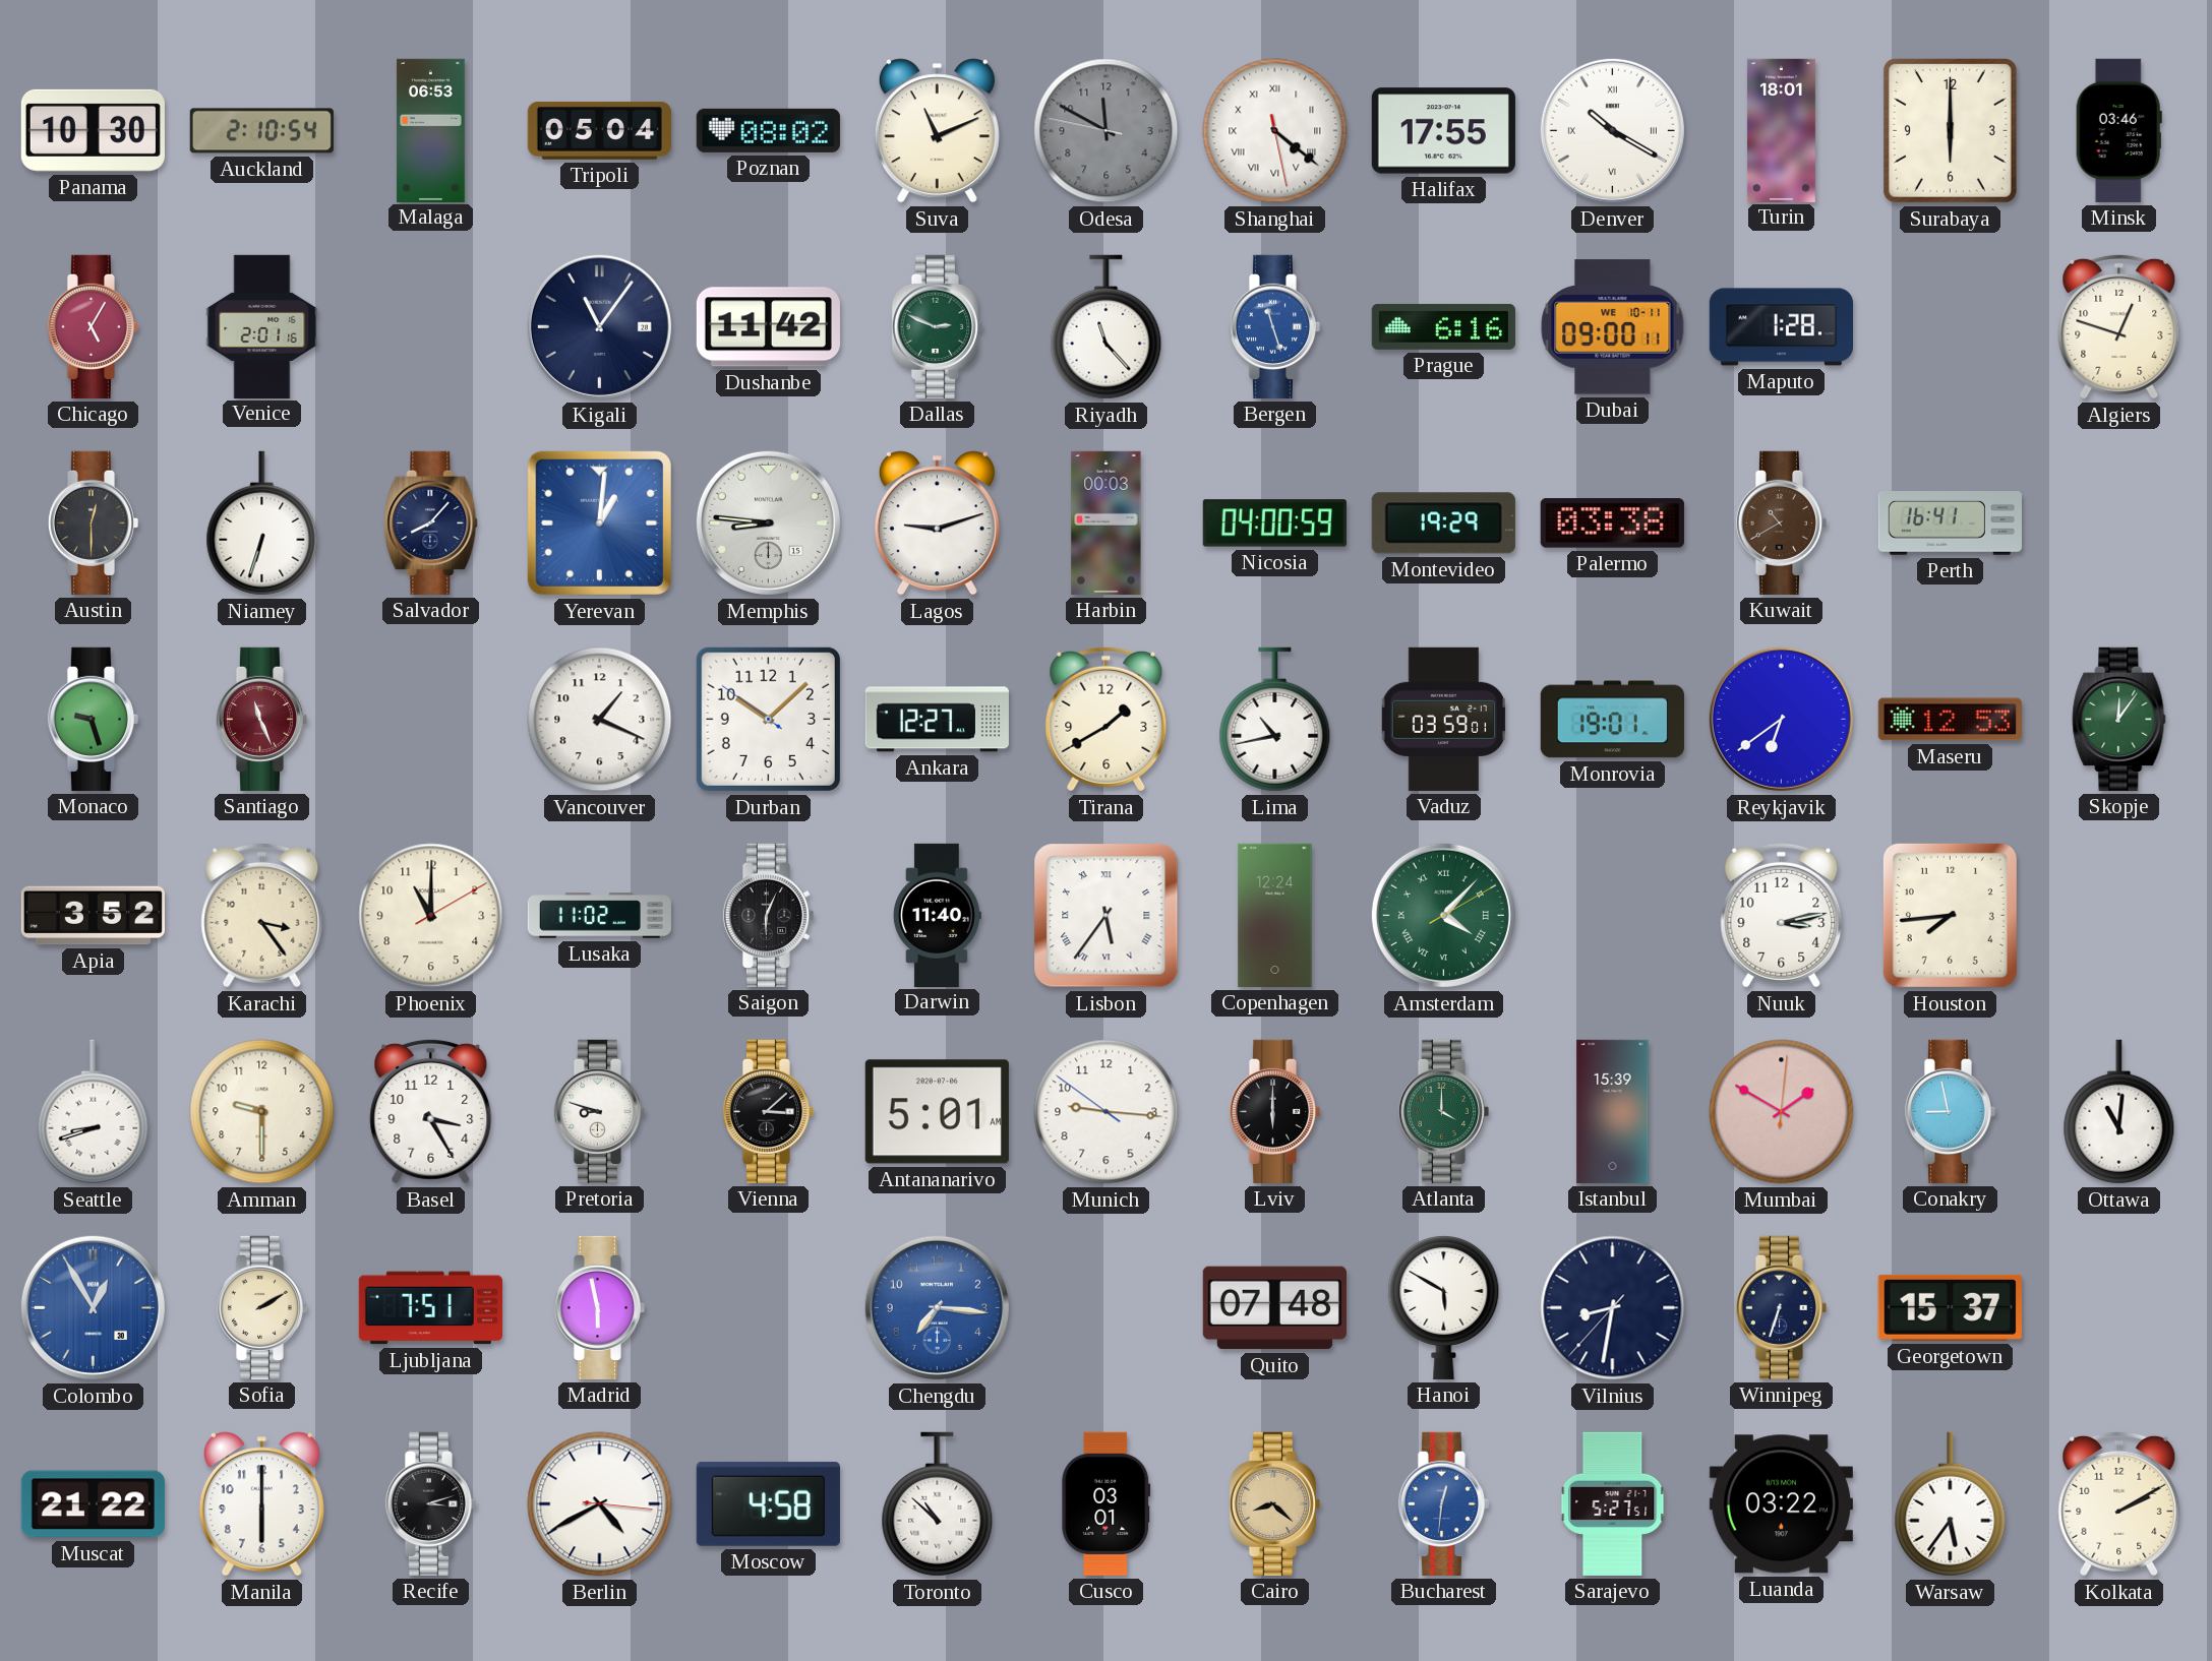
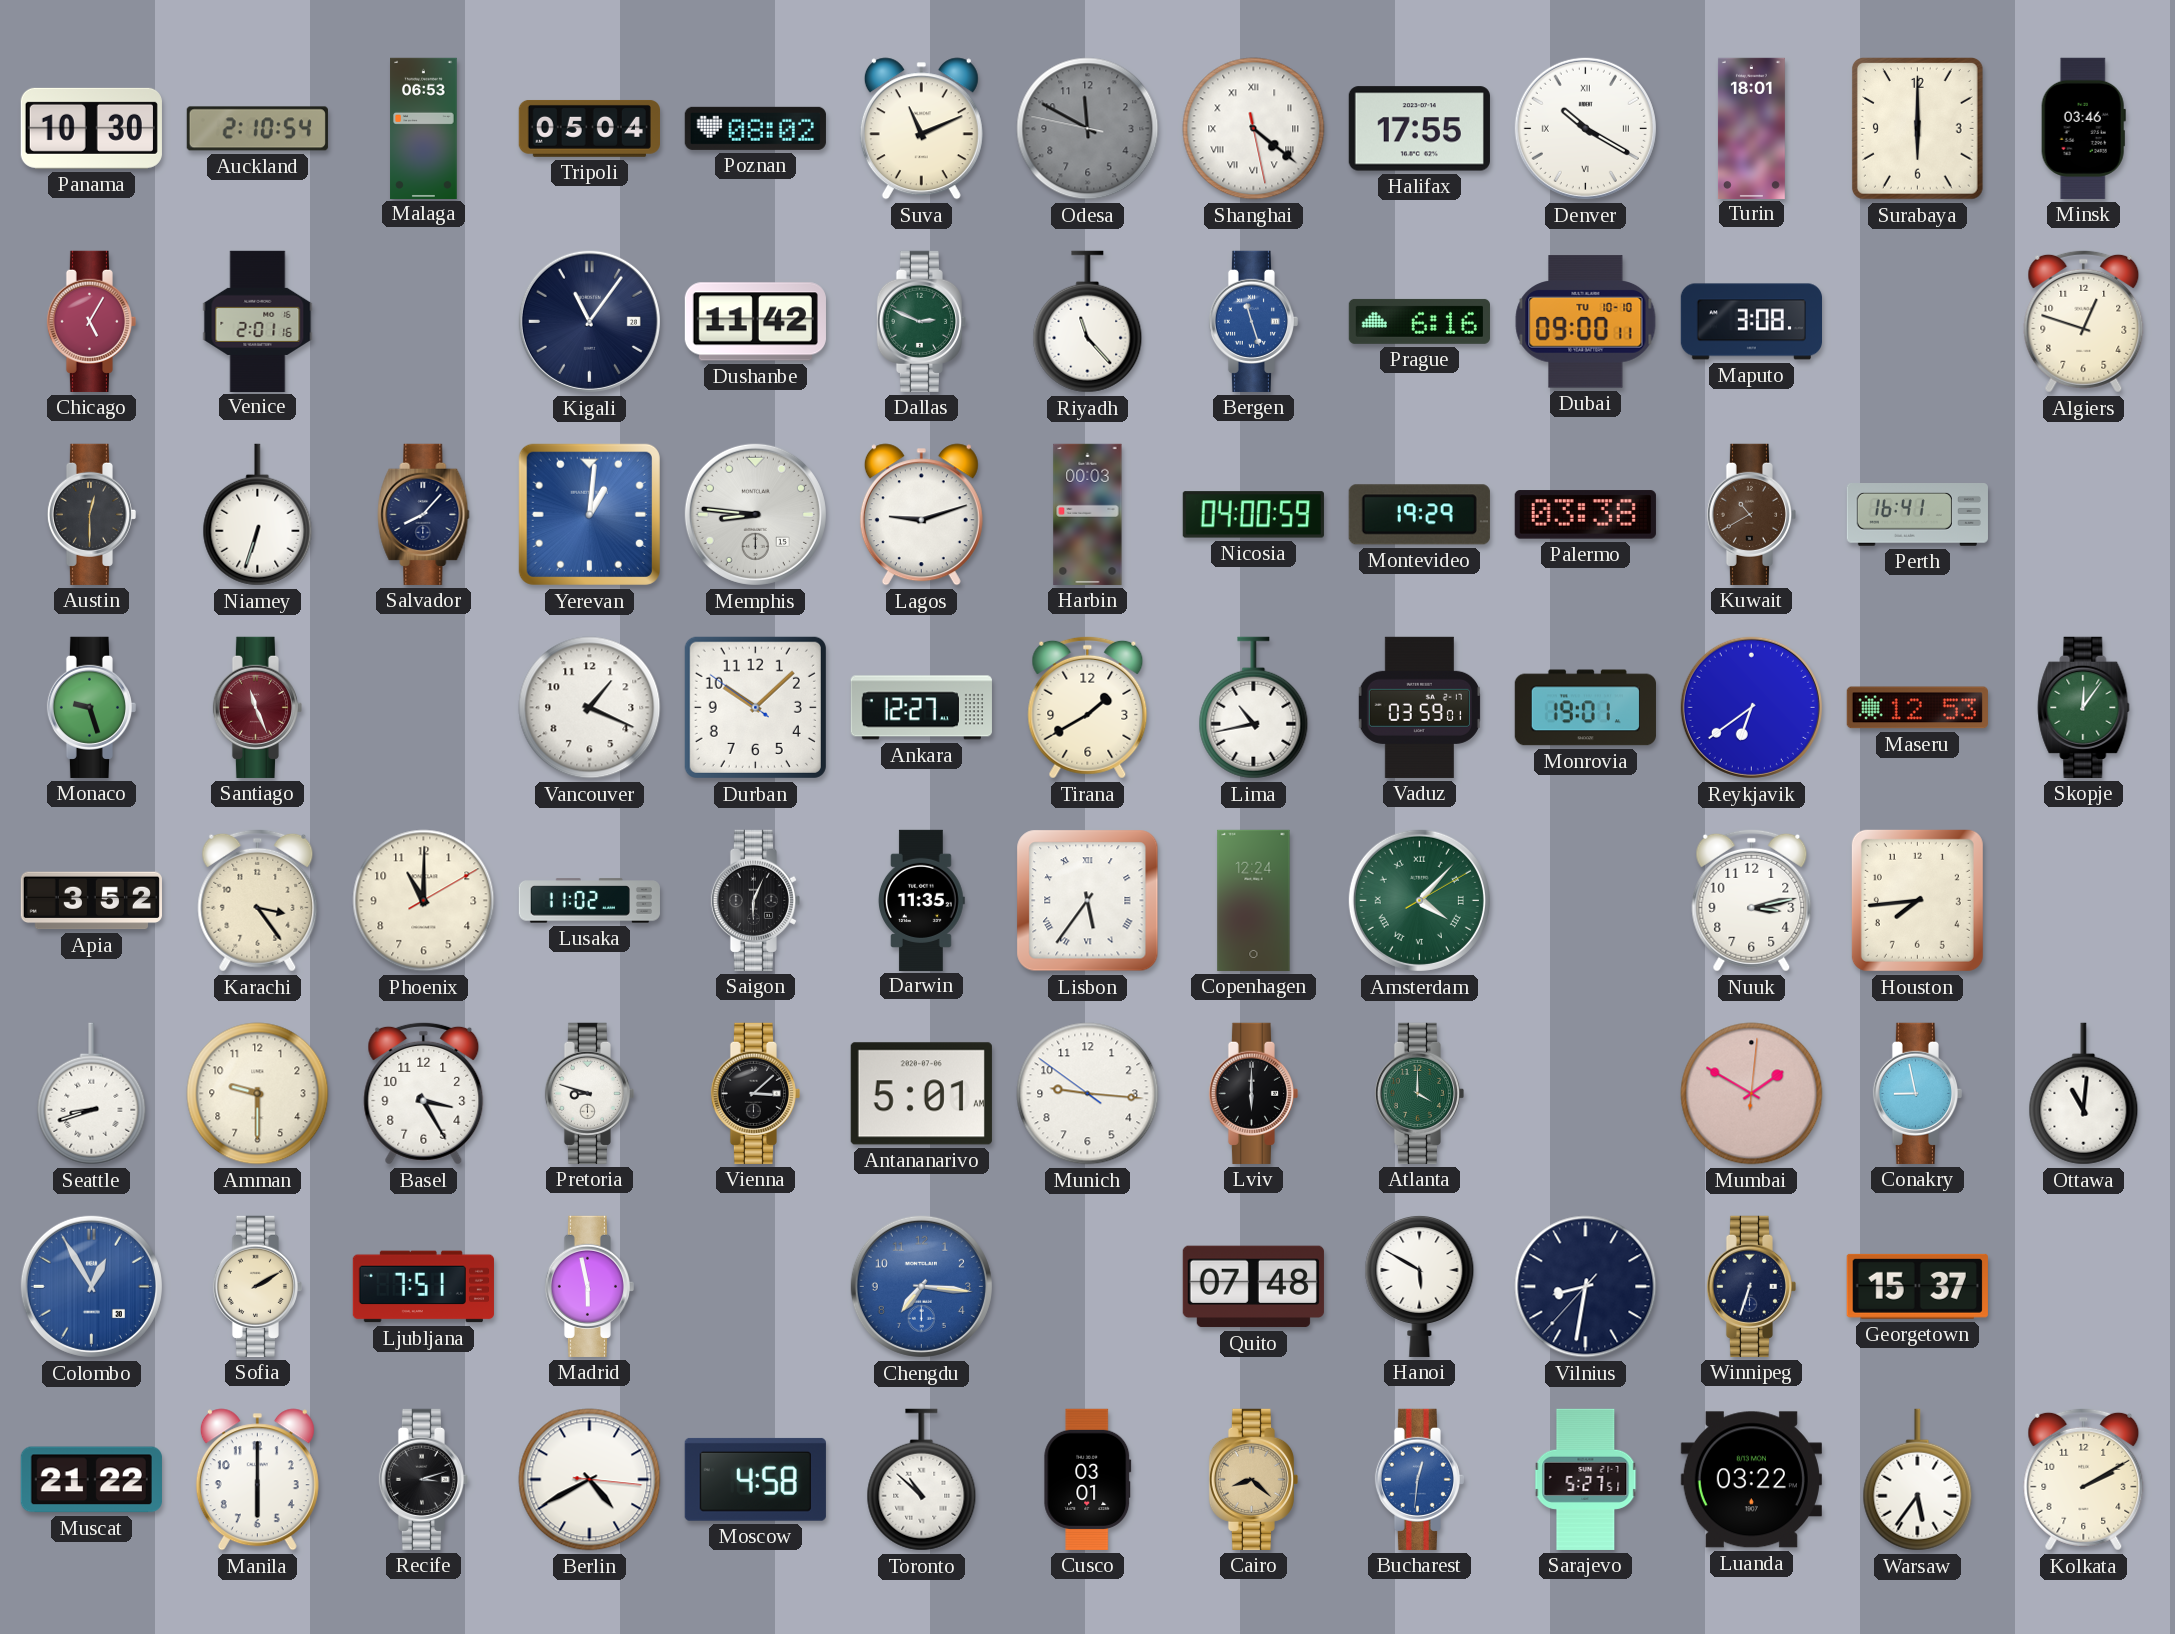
Dubai date: WE 10-11 -> TU 10-10
Maputo: 1:28 -> 3:08
Darwin: 11:40 -> 11:35
Istanbul: 15:39 -> none
